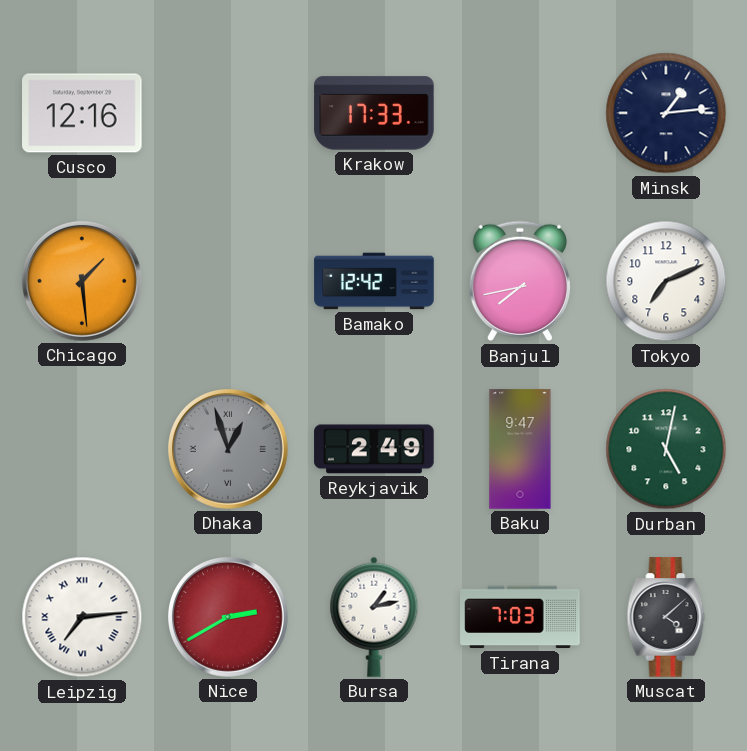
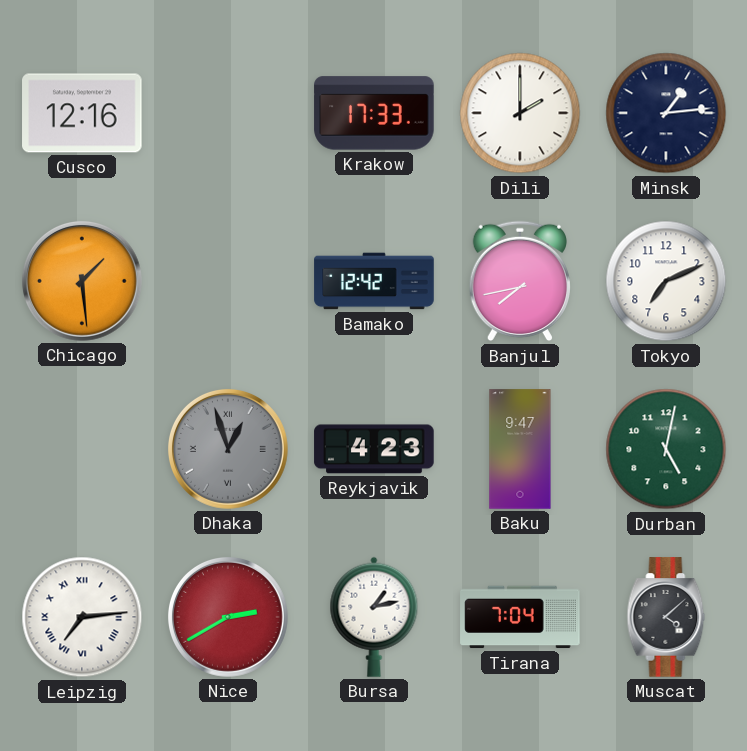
Dili: none -> 2:00
Reykjavik: 2:49 -> 4:23
Tirana: 7:03 -> 7:04
